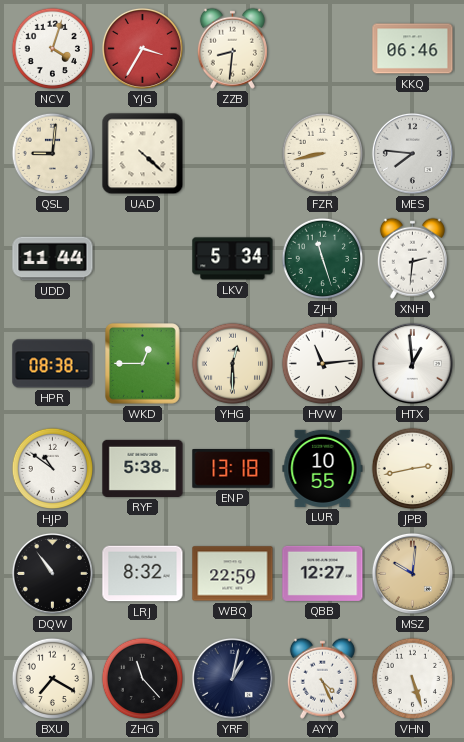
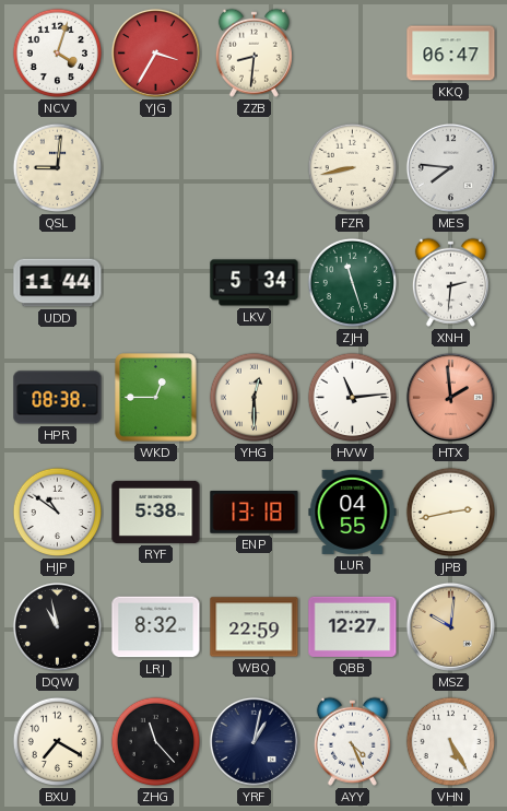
KKQ: 06:46 -> 06:47
UAD: 4:22 -> none
HTX: 12:59 -> 1:59
HTX dial: white -> salmon
LUR: 10:55 -> 04:55
DQW: 10:54 -> 10:58
VHN: 5:27 -> 5:25
